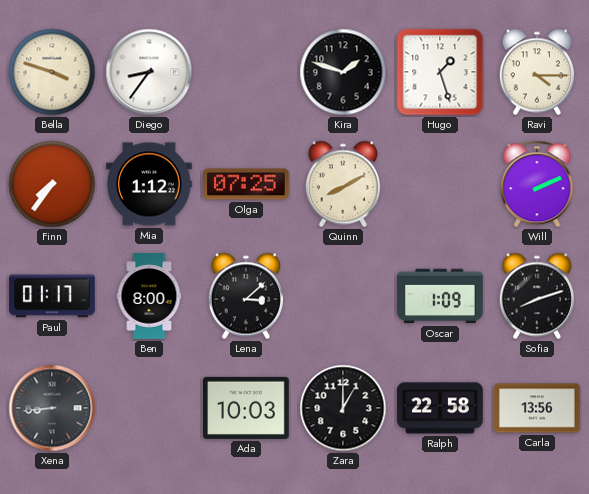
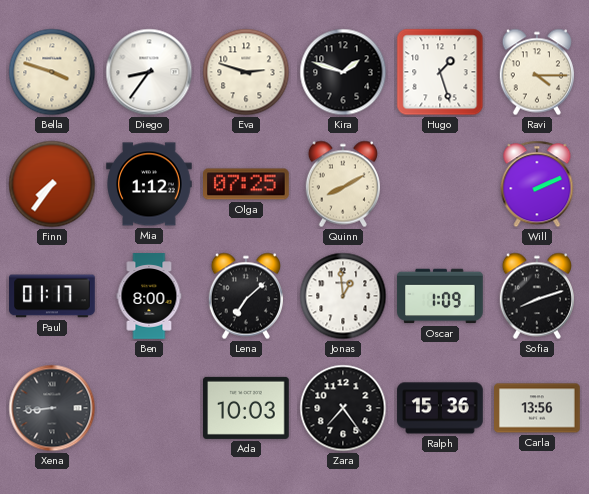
Eva: none -> 2:48
Lena: 3:08 -> 7:08
Jonas: none -> 12:59
Zara: 1:00 -> 7:24
Ralph: 22:58 -> 15:36
